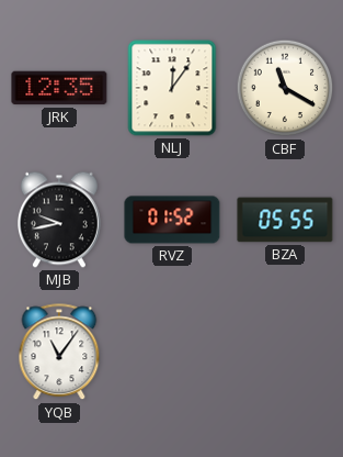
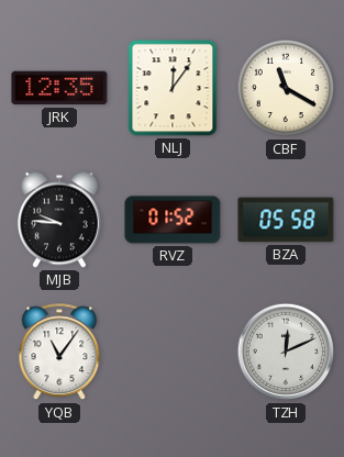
MJB: 9:43 -> 9:46
BZA: 05:55 -> 05:58
TZH: none -> 12:11
